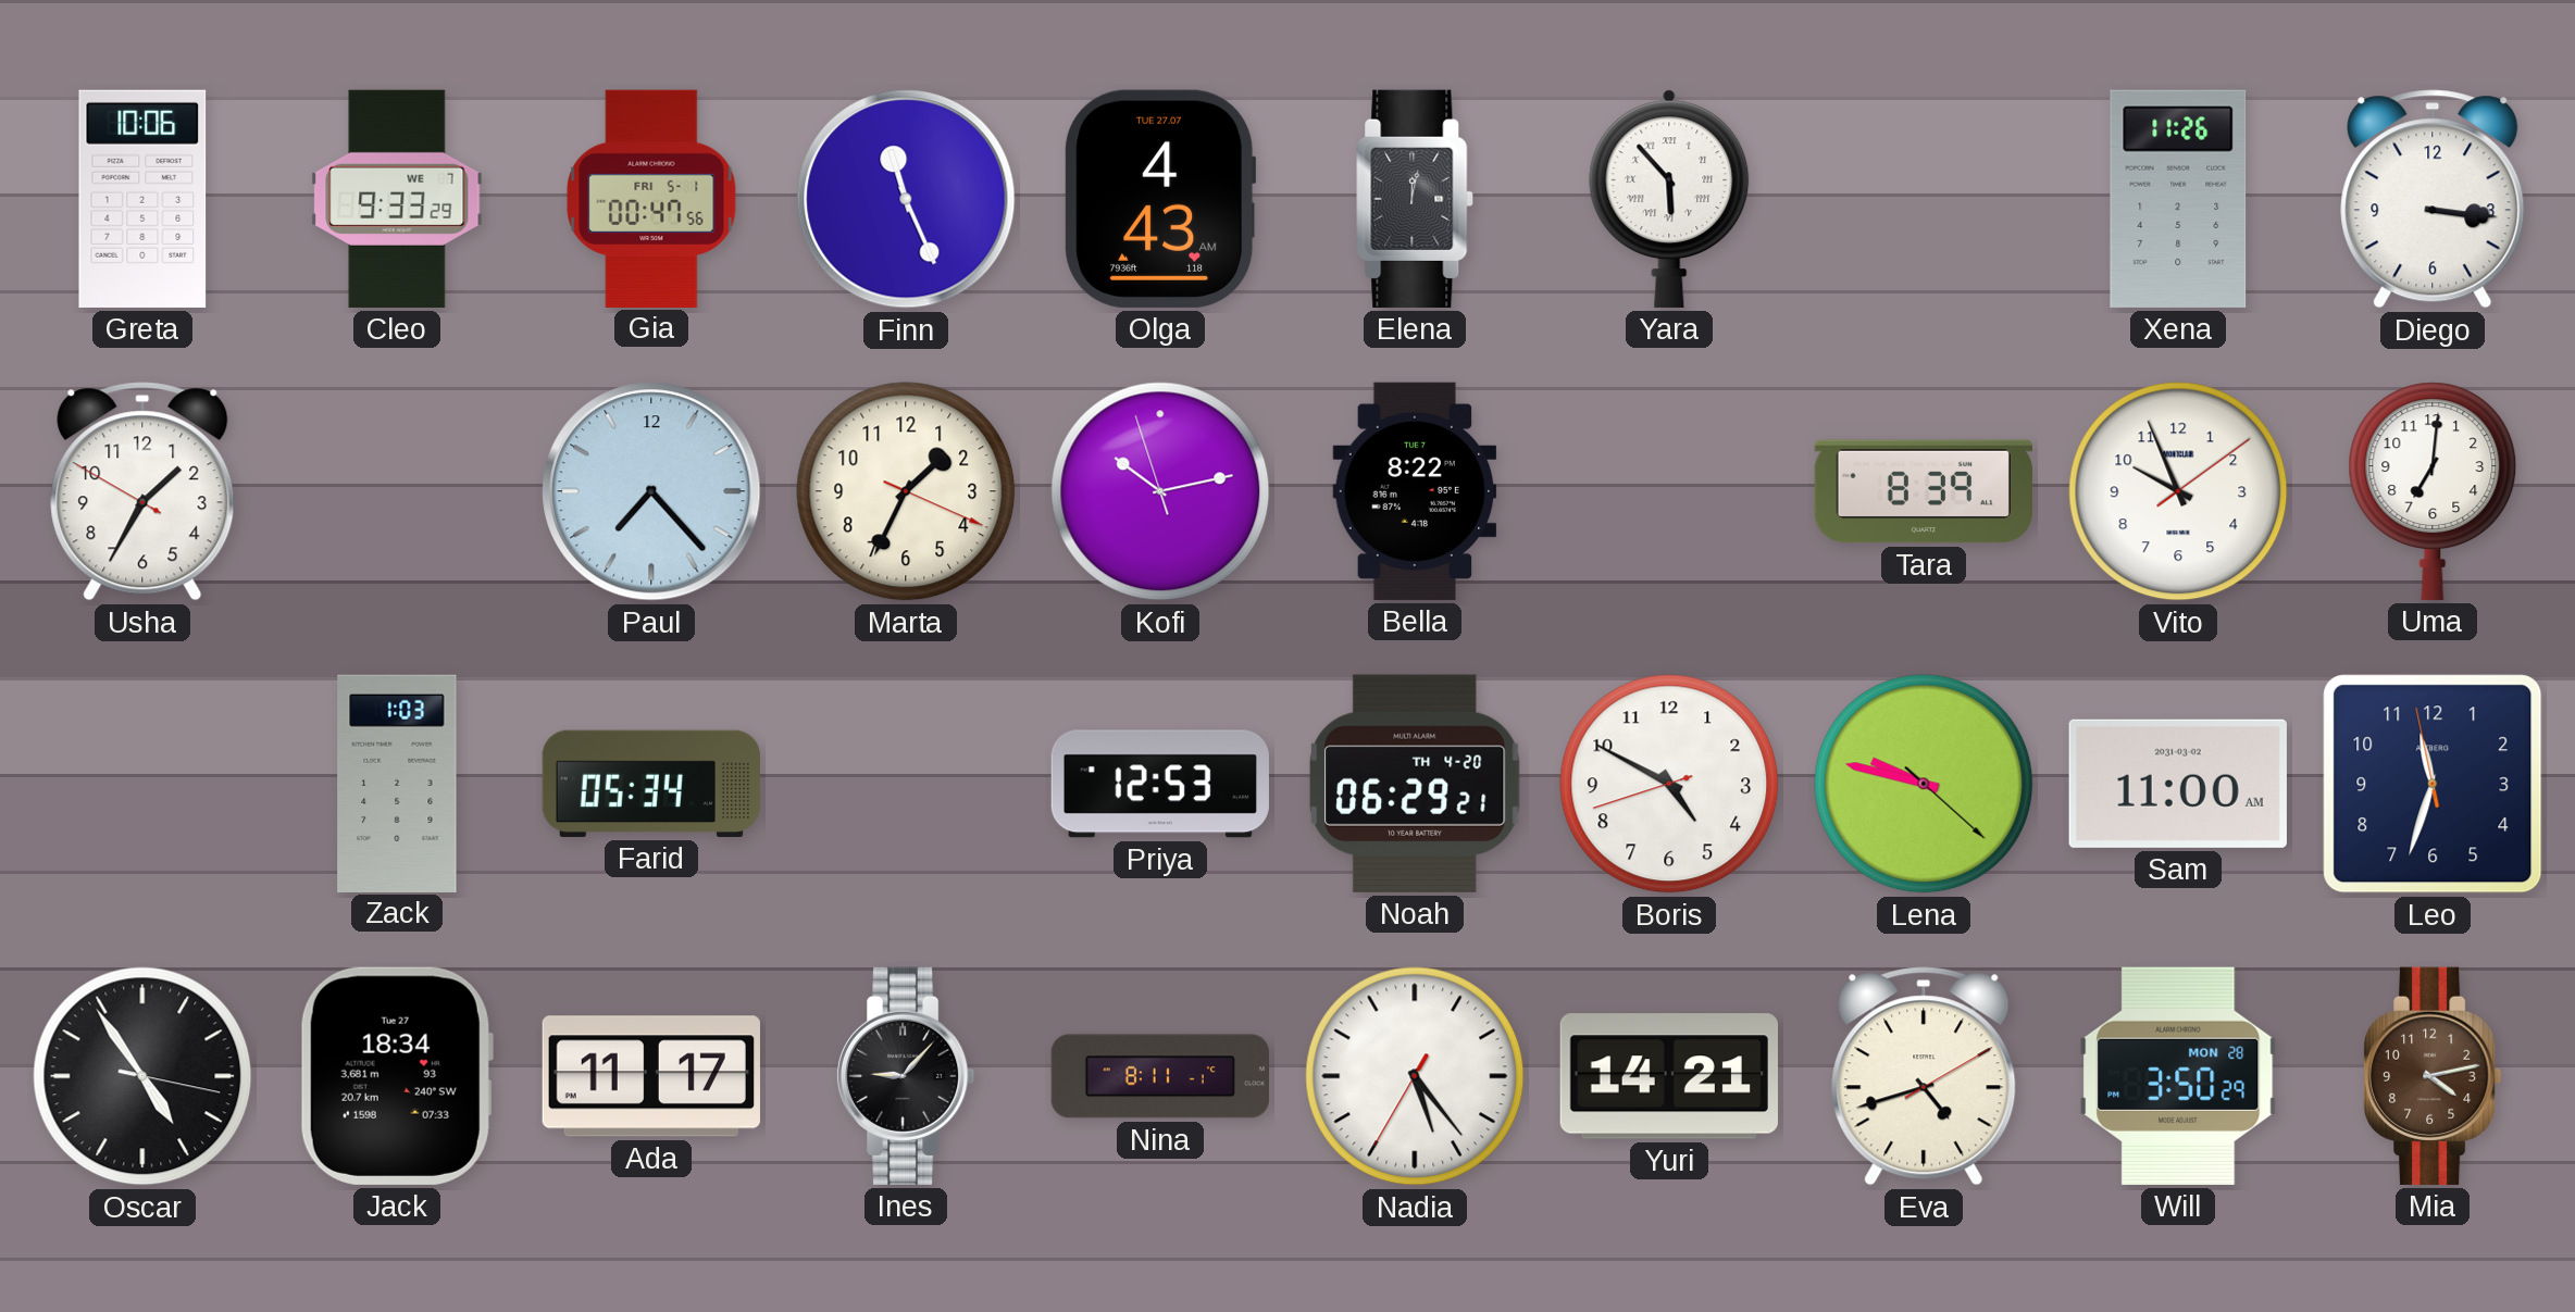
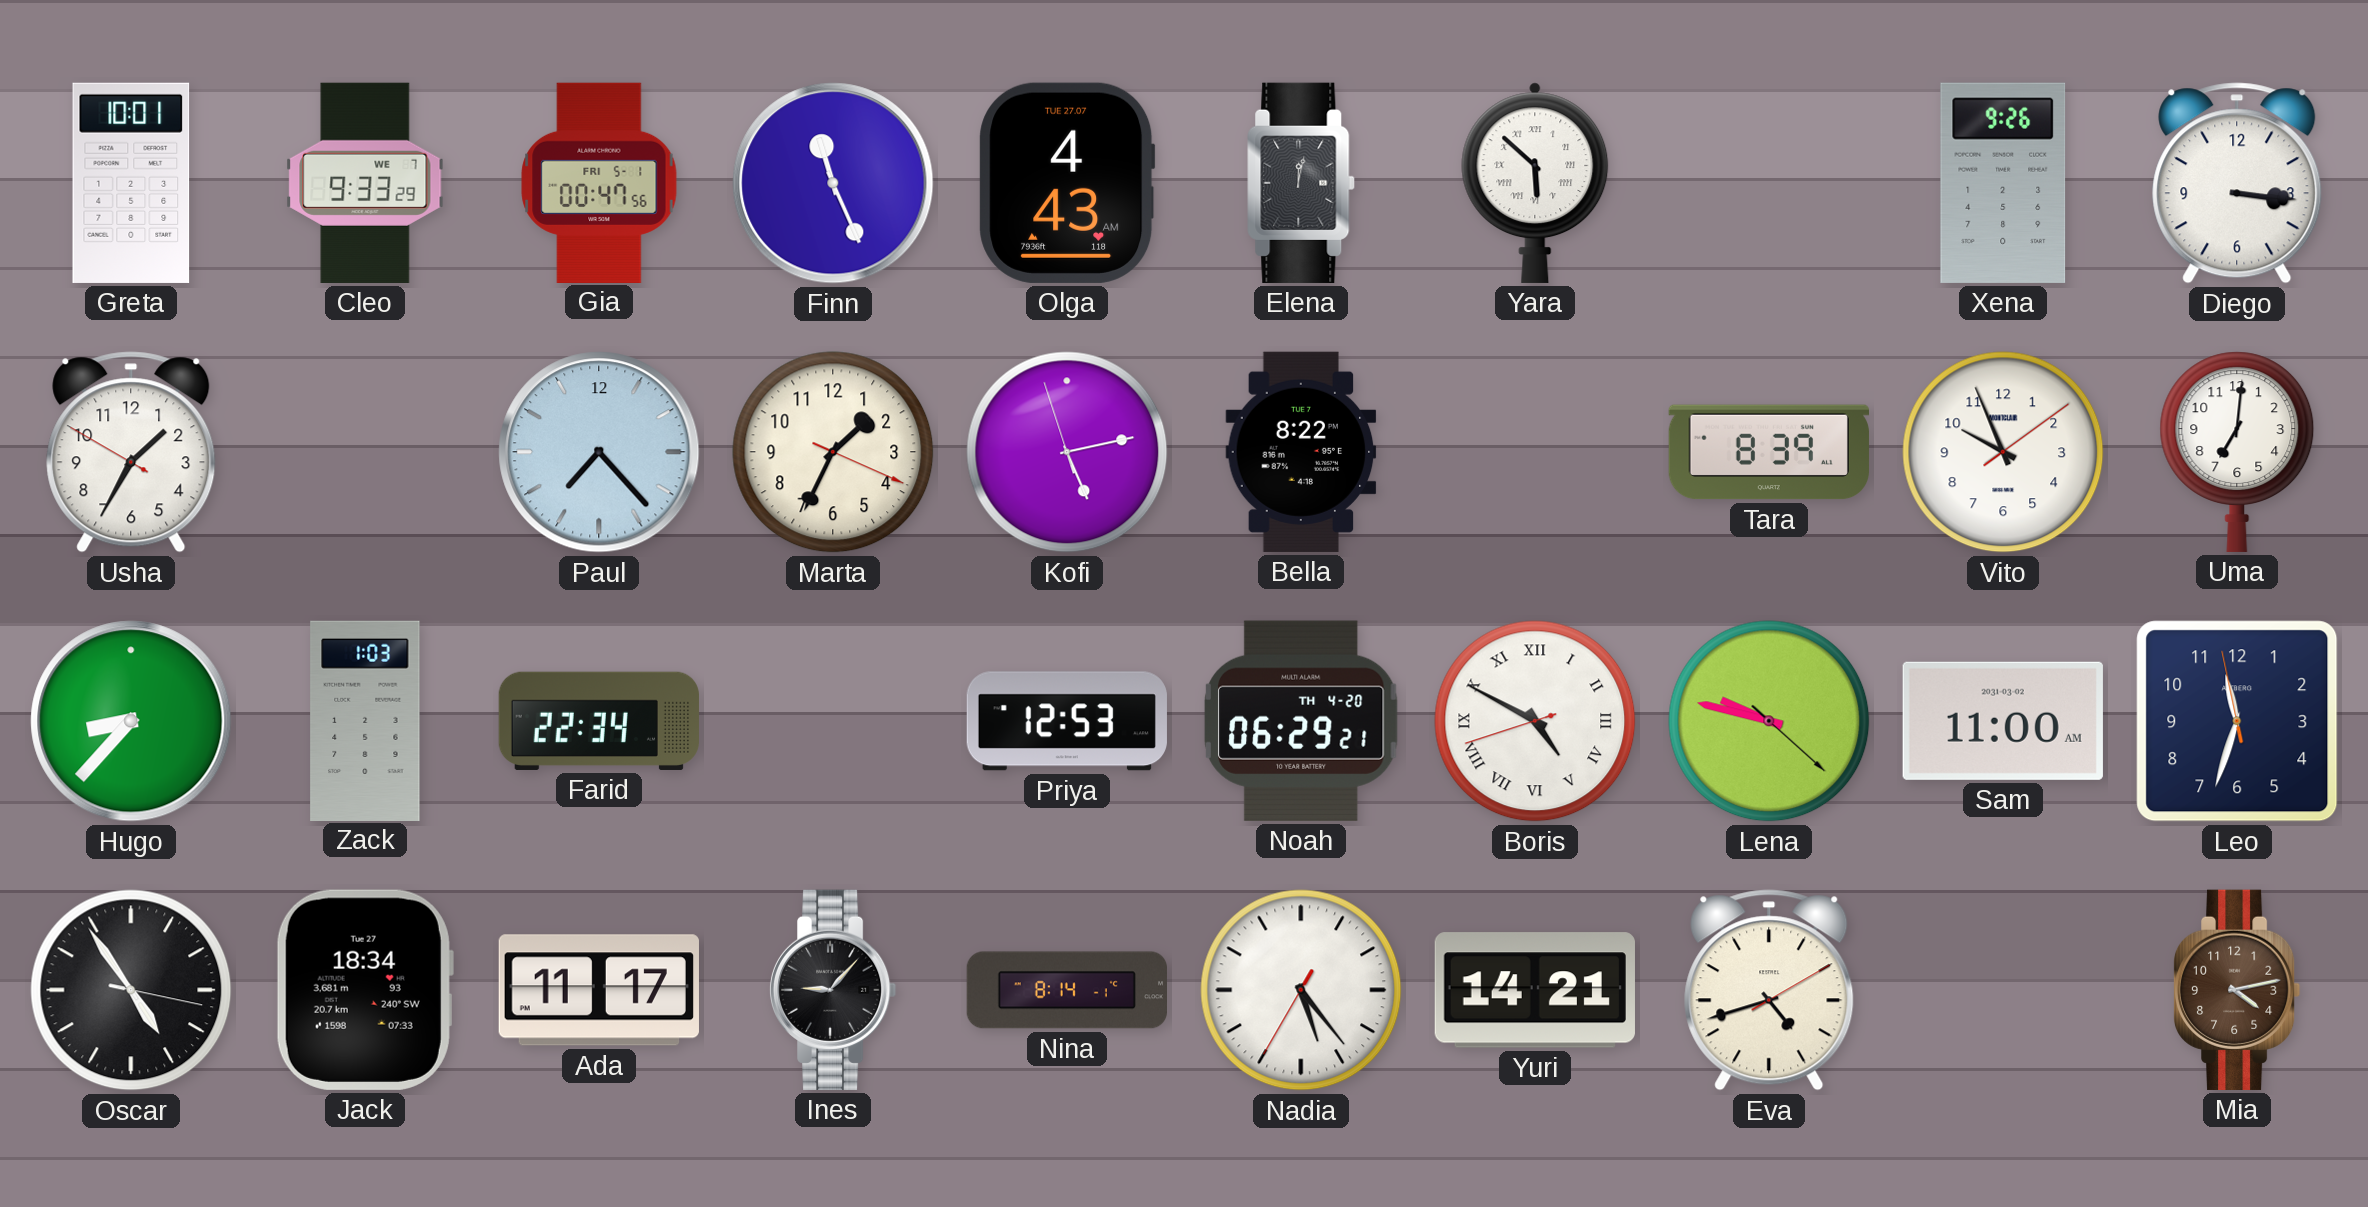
Greta: 10:06 -> 10:01
Yara: 5:53 -> 5:52
Xena: 11:26 -> 9:26
Kofi: 10:12 -> 5:12
Hugo: none -> 8:37
Farid: 05:34 -> 22:34
Boris numerals: Arabic -> Roman
Nina: 8:11 -> 8:14
Will: 3:50 -> none
